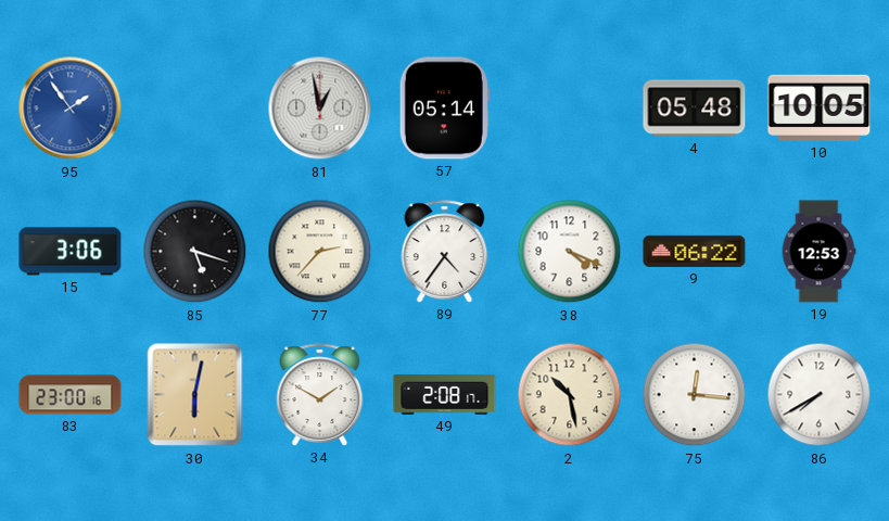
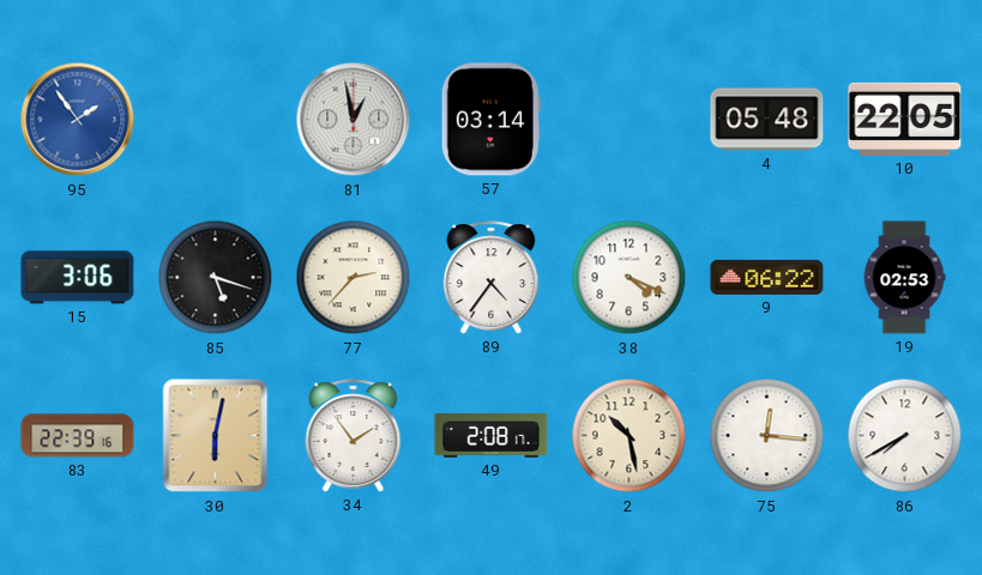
57: 05:14 -> 03:14
10: 10:05 -> 22:05
19: 12:53 -> 02:53
83: 23:00 -> 22:39
34: 1:50 -> 1:54
